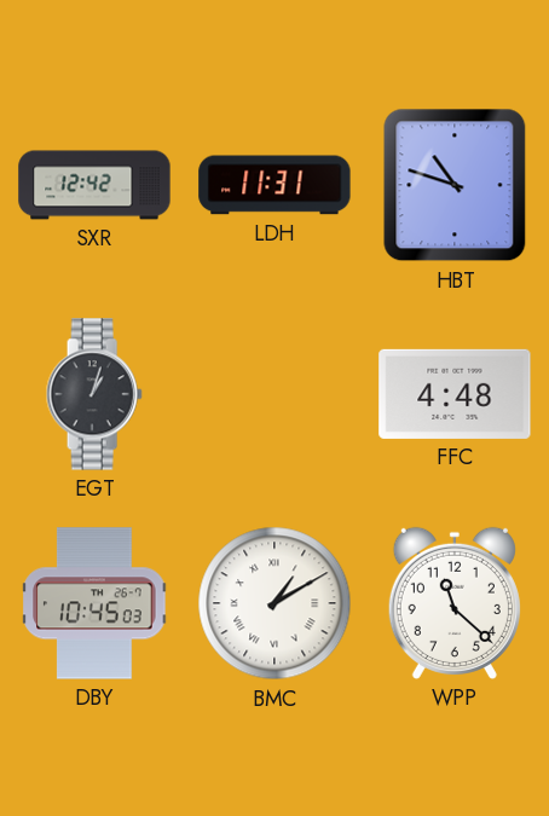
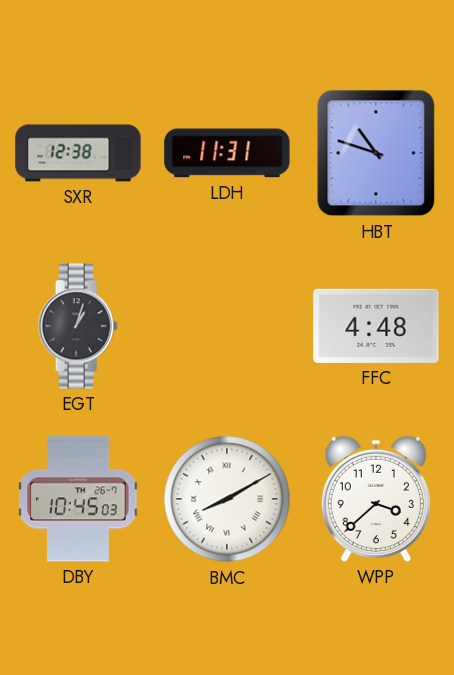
SXR: 12:42 -> 12:38
BMC: 1:10 -> 8:10
WPP: 11:22 -> 3:38
